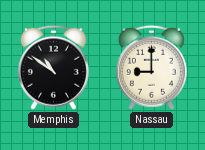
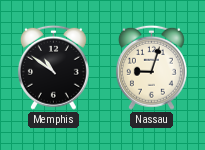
Nassau: 9:00 -> 9:03
